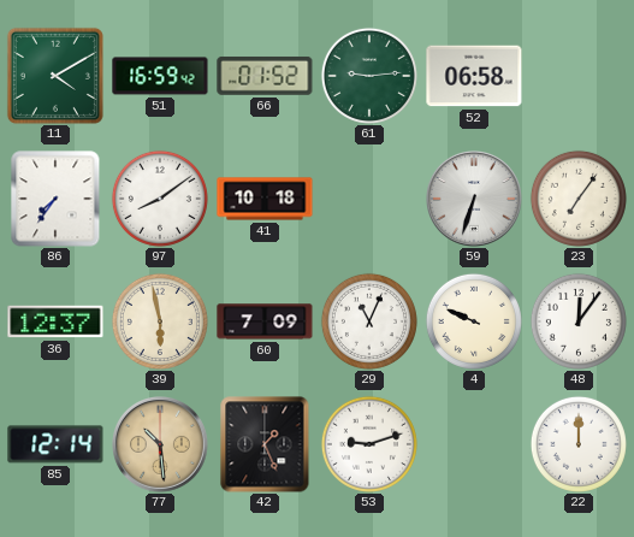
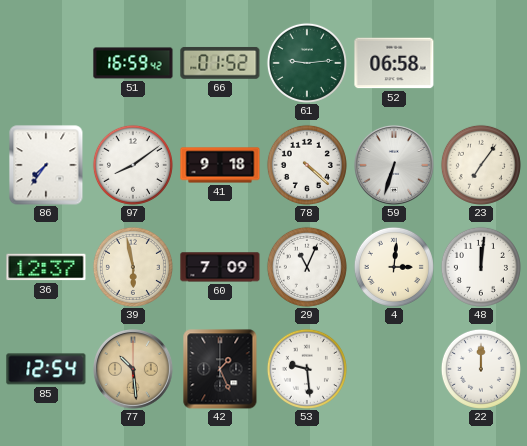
11: 4:10 -> none
41: 10:18 -> 9:18
78: none -> 4:22
4: 9:49 -> 3:01
48: 12:06 -> 12:01
85: 12:14 -> 12:54
53: 9:12 -> 9:29
